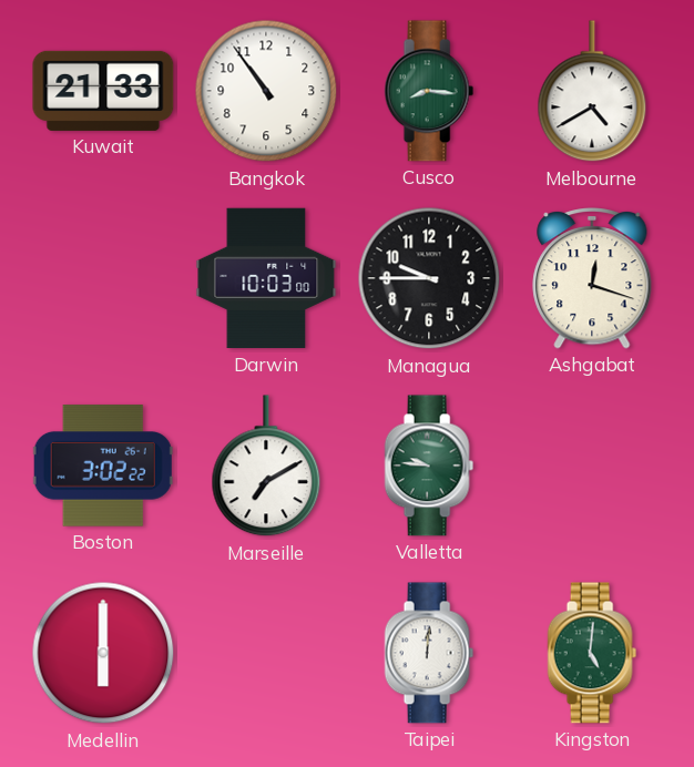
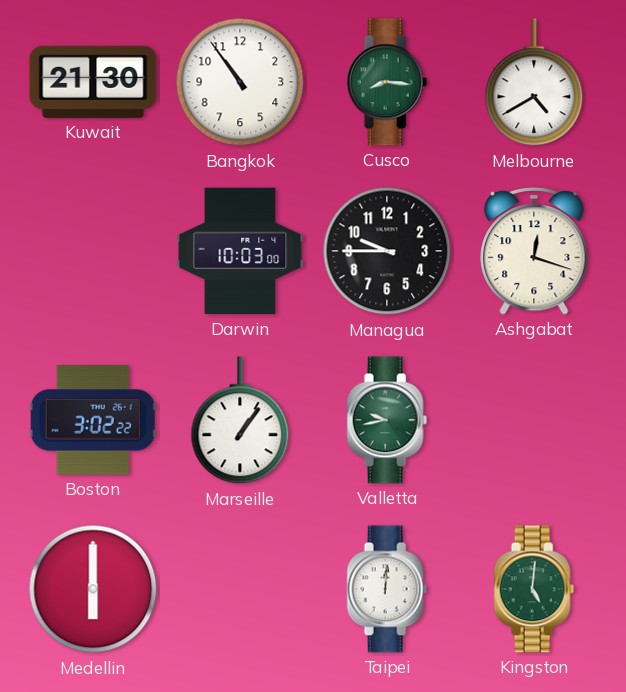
Kuwait: 21:33 -> 21:30
Marseille: 7:10 -> 1:06
Valletta: 9:46 -> 9:43
